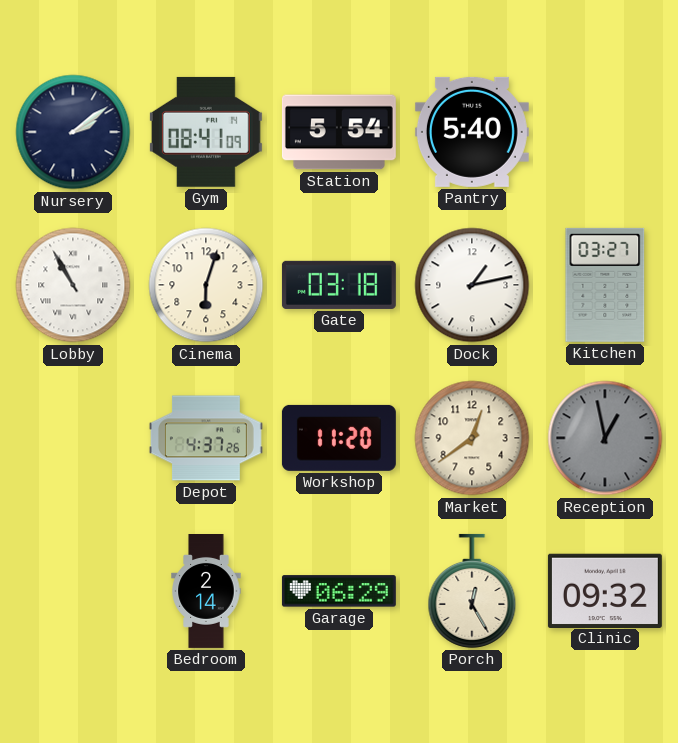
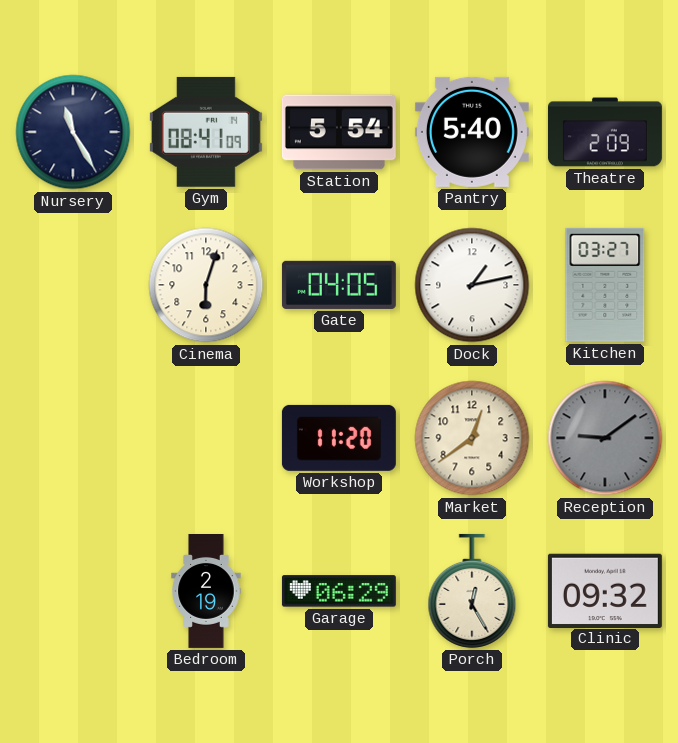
Nursery: 2:09 -> 11:25
Theatre: none -> 2:09
Lobby: 10:55 -> none
Gate: 03:18 -> 04:05
Depot: 4:37 -> none
Reception: 12:58 -> 9:09
Bedroom: 2:14 -> 2:19
